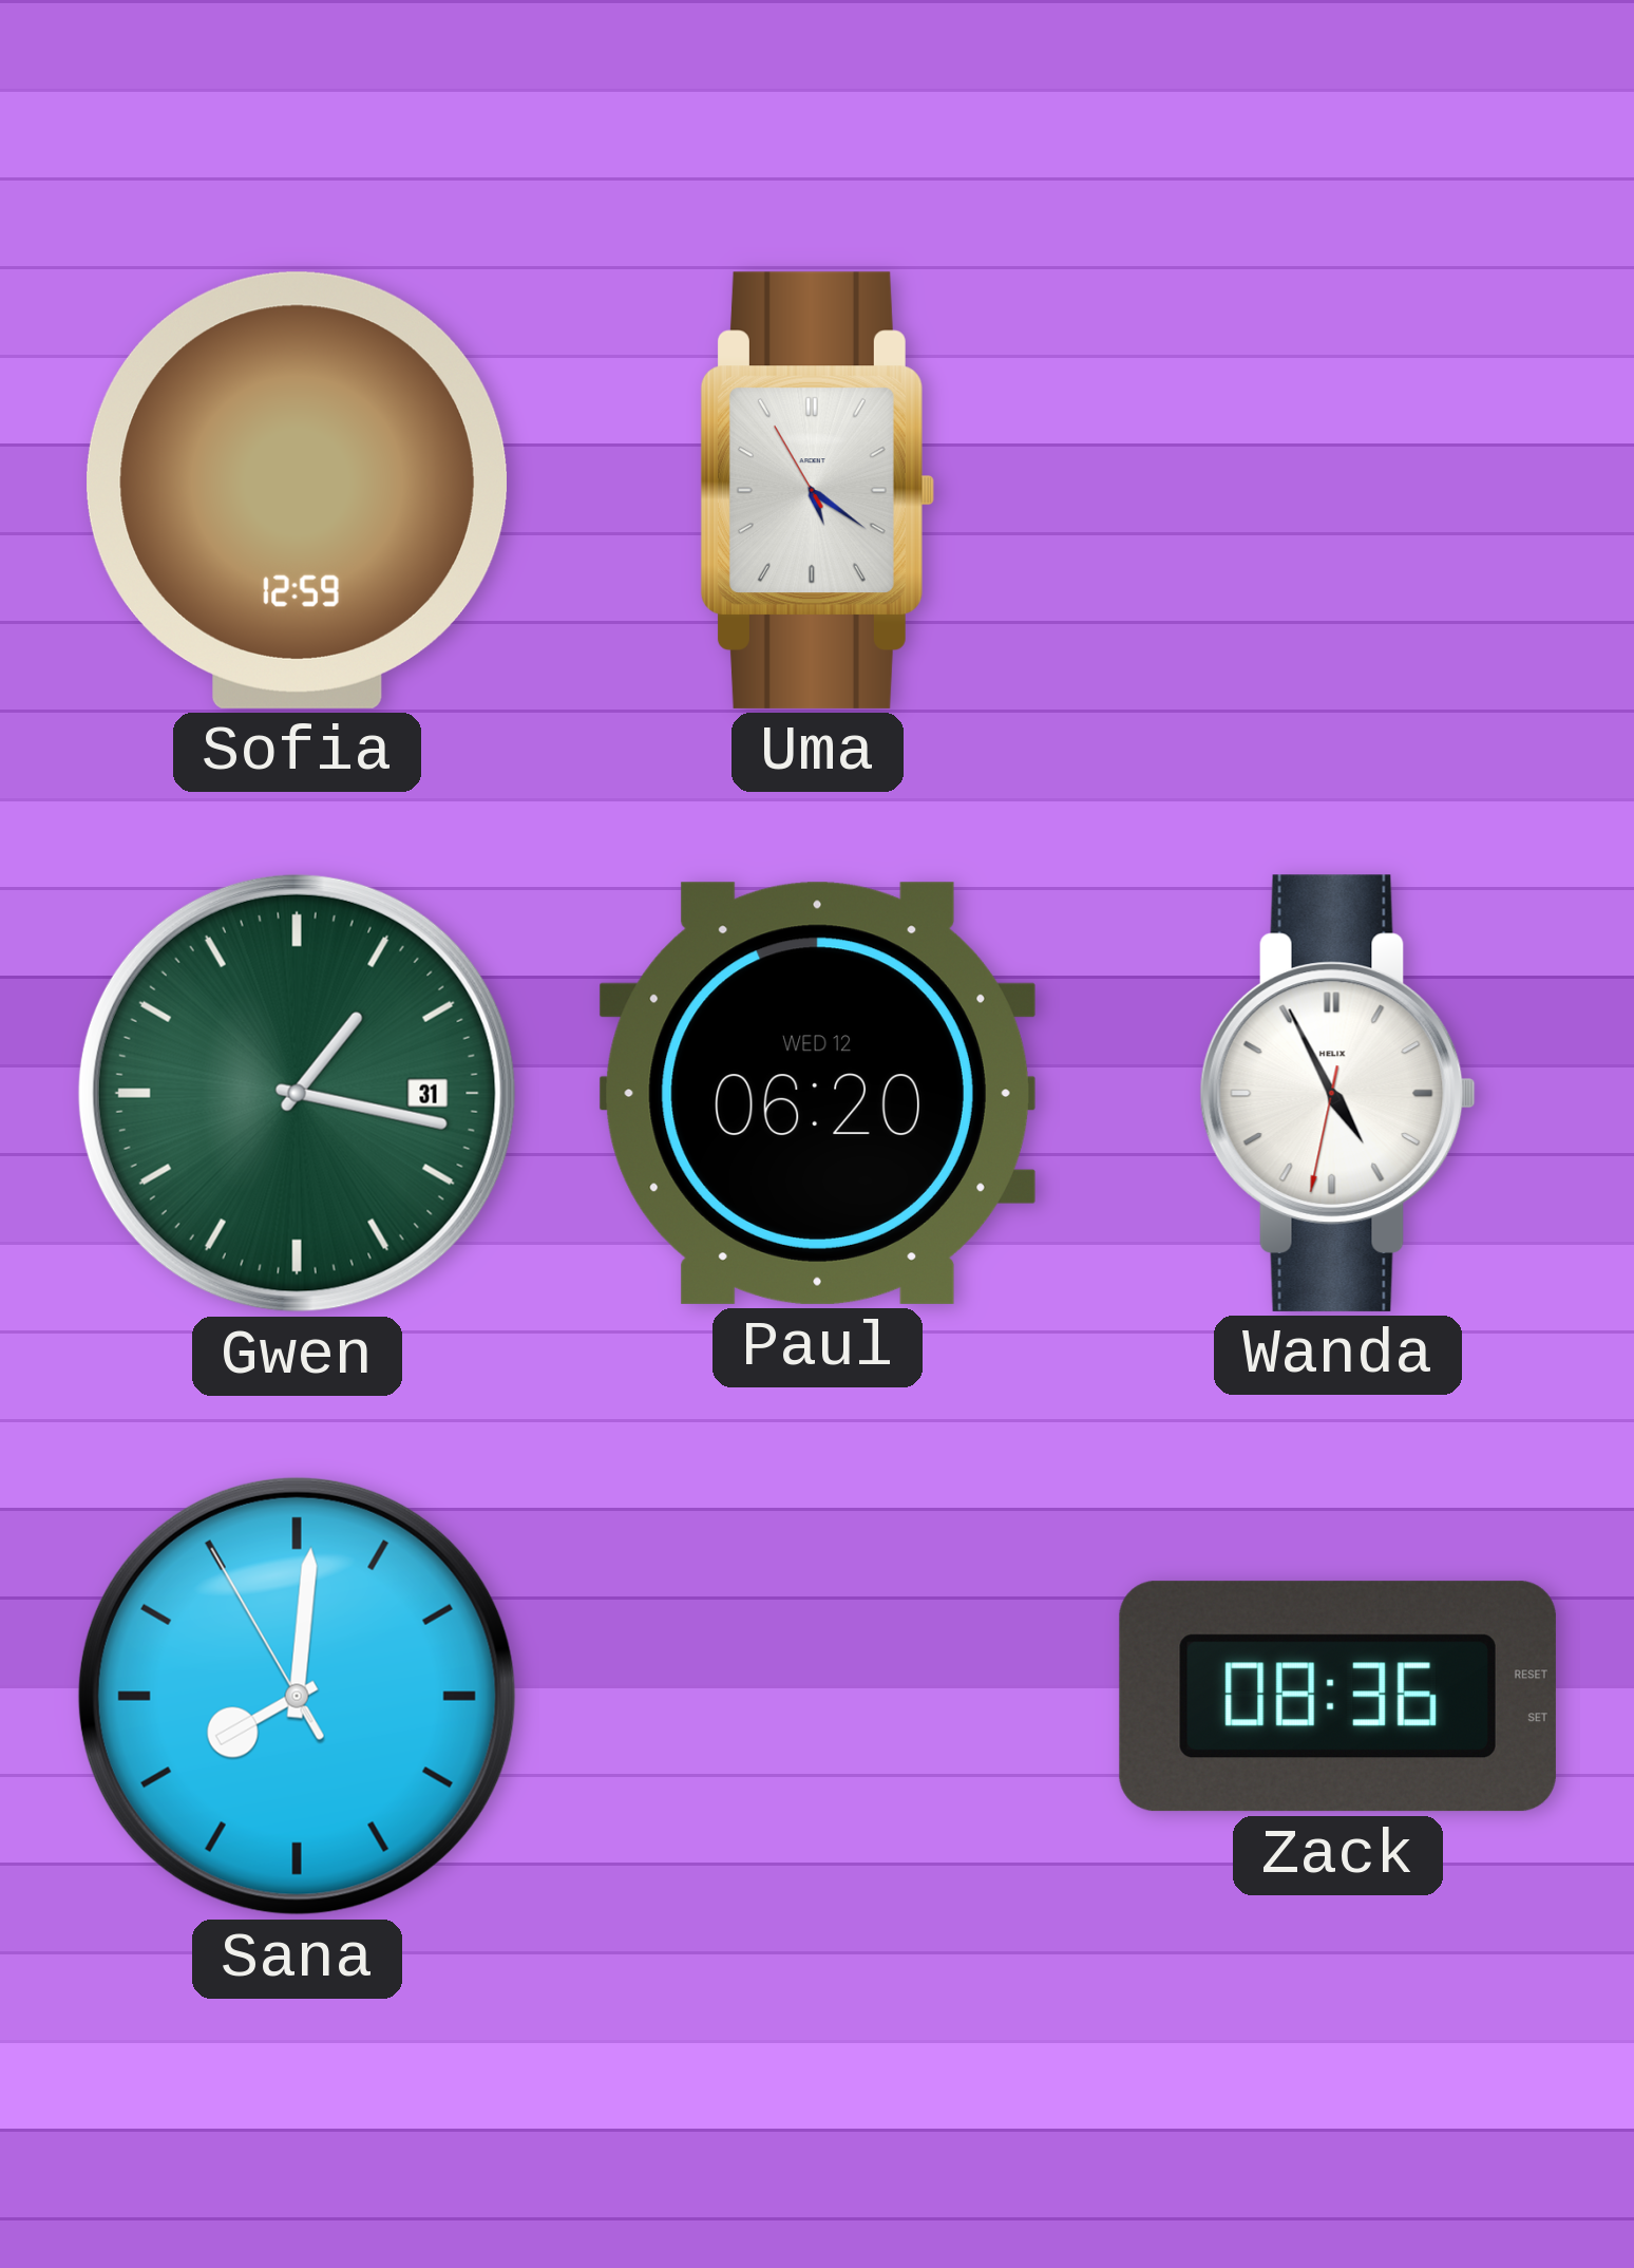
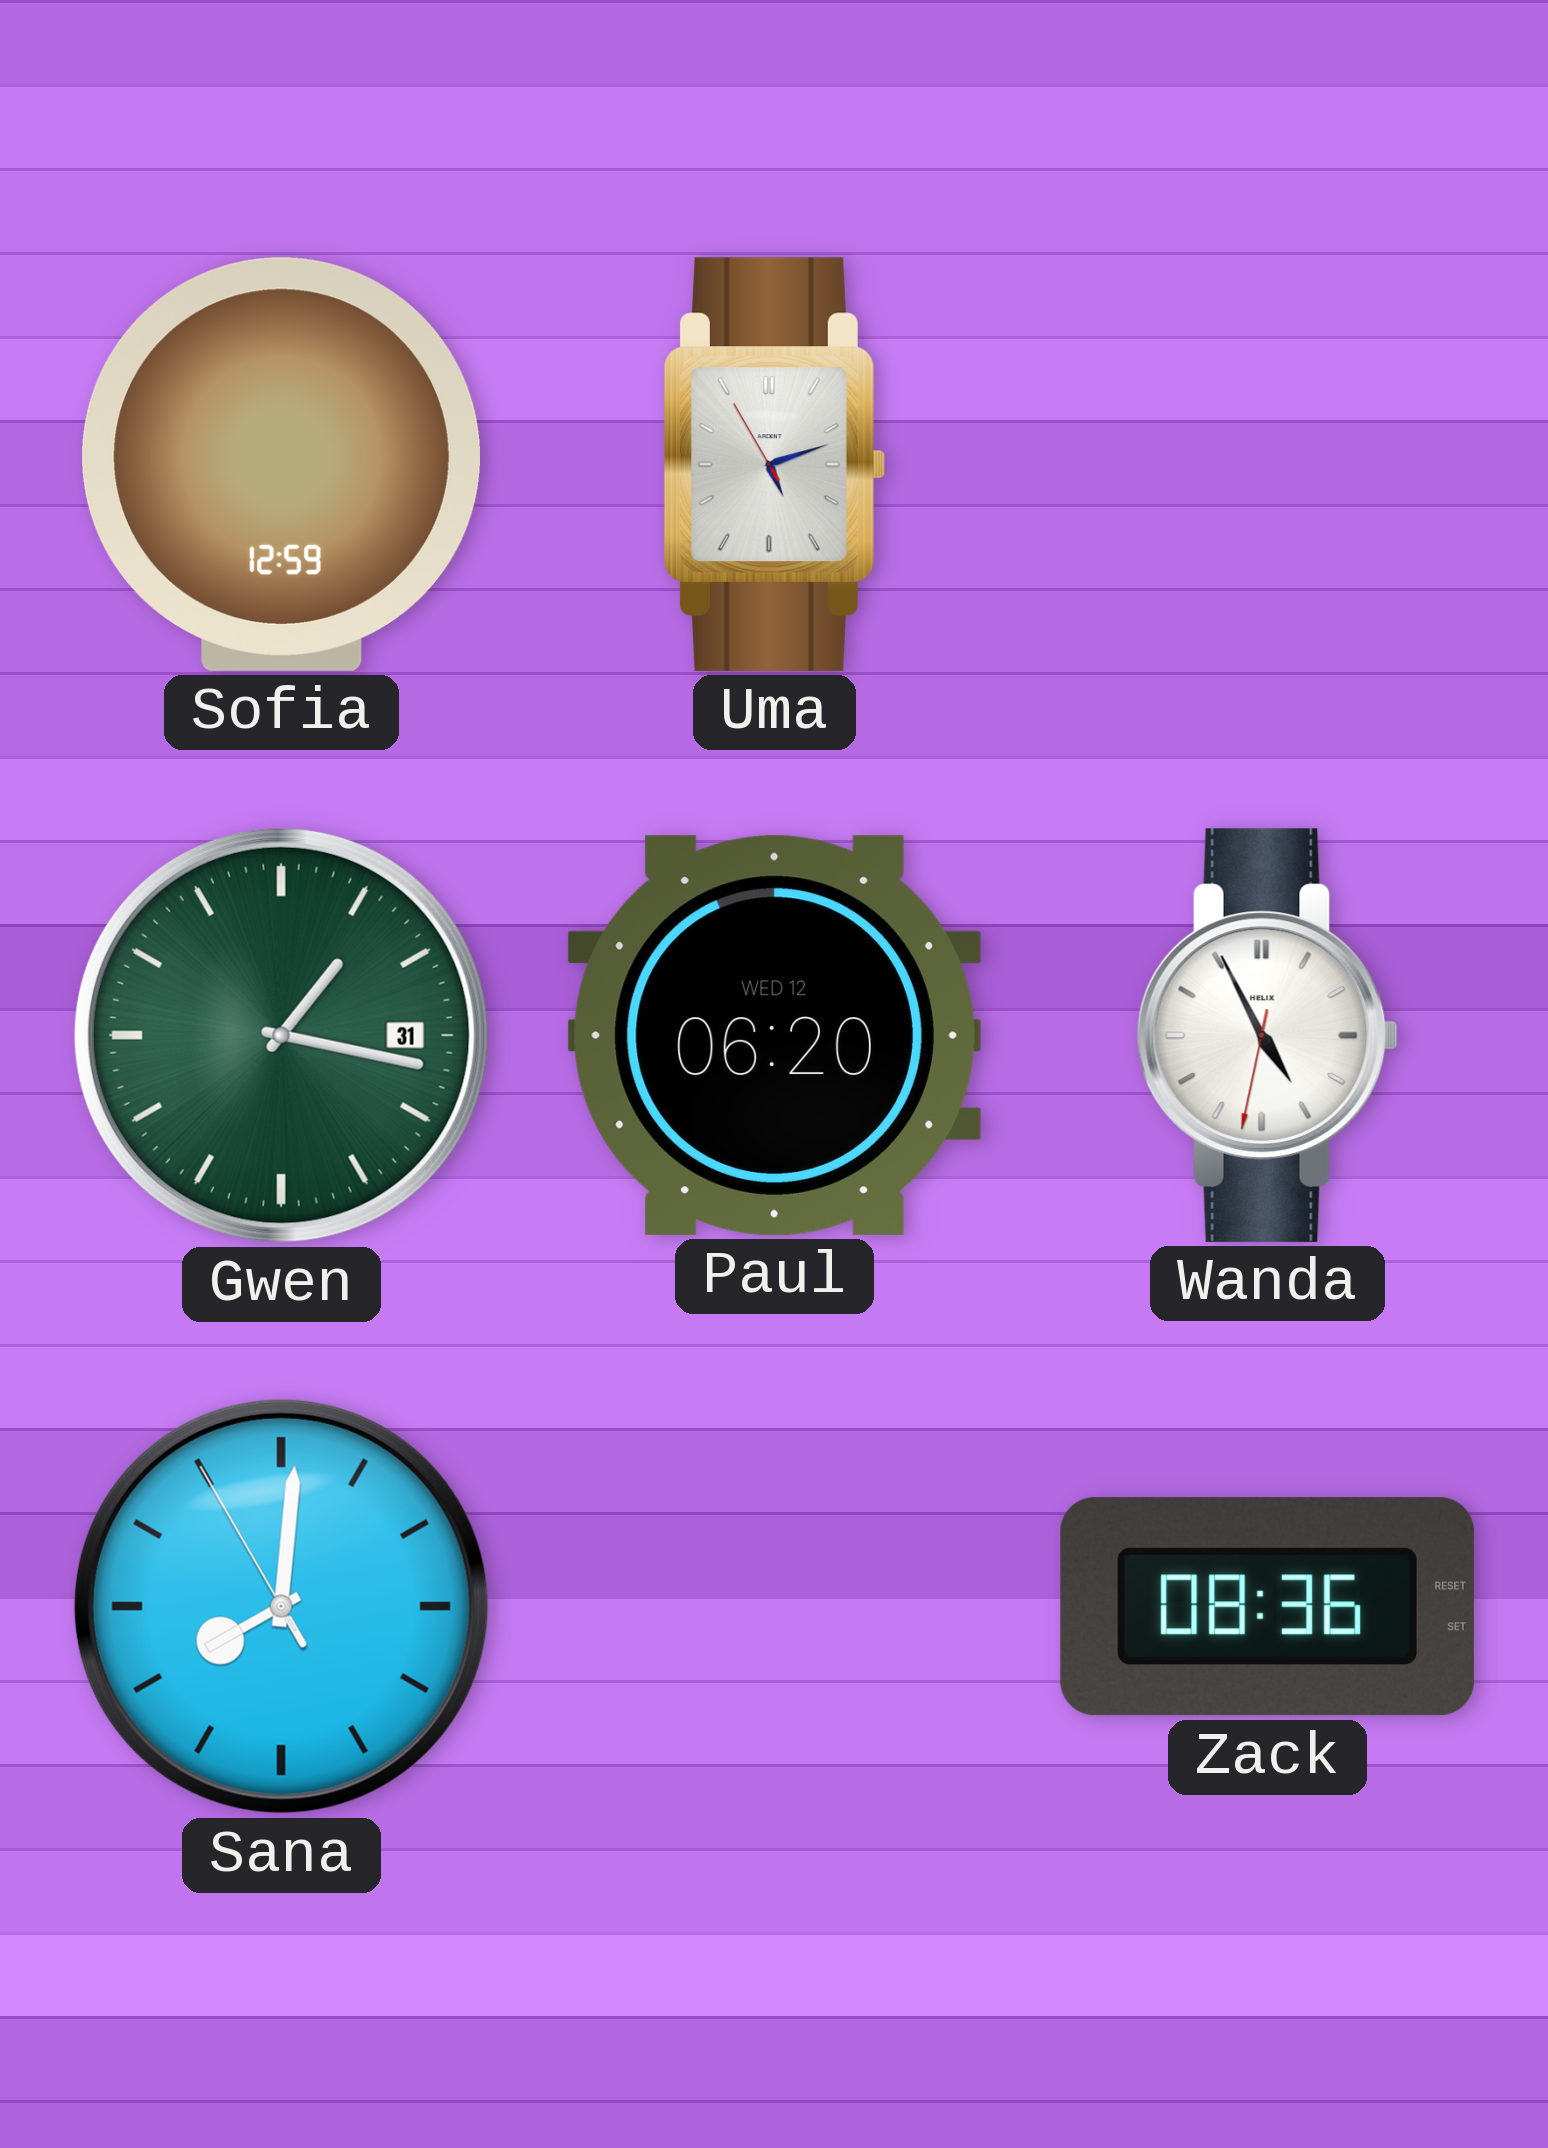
Uma: 5:20 -> 5:11
